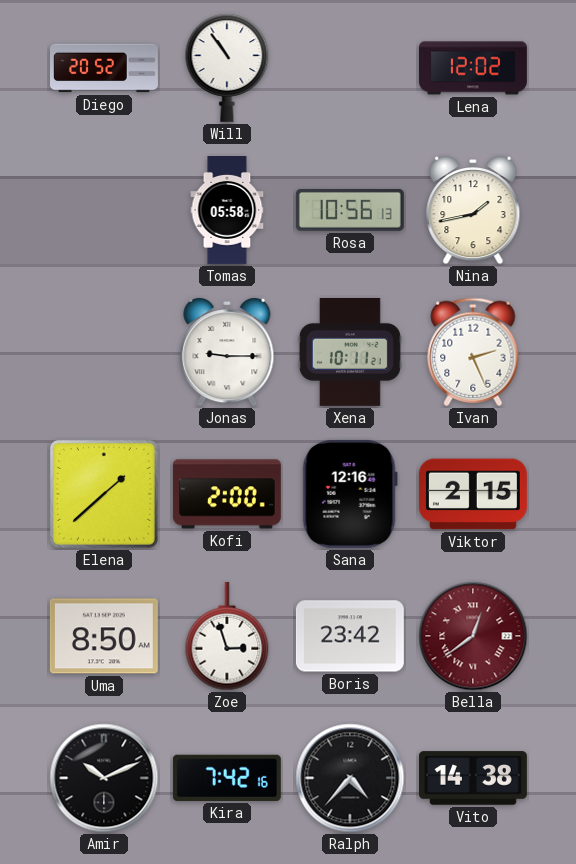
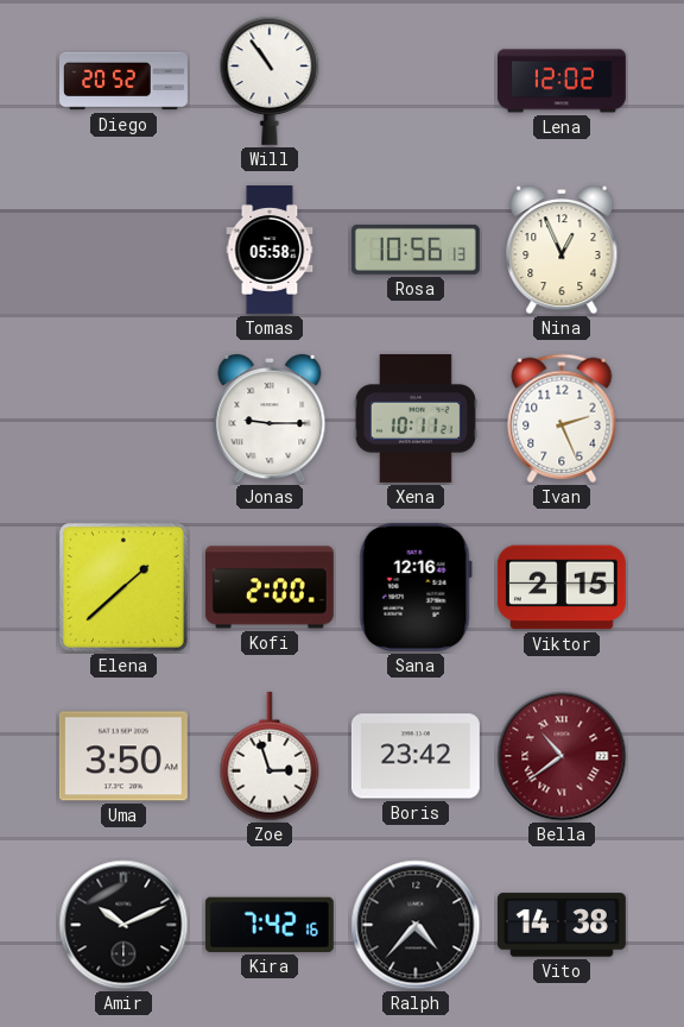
Nina: 1:43 -> 12:56
Uma: 8:50 -> 3:50
Bella: 12:39 -> 10:39
